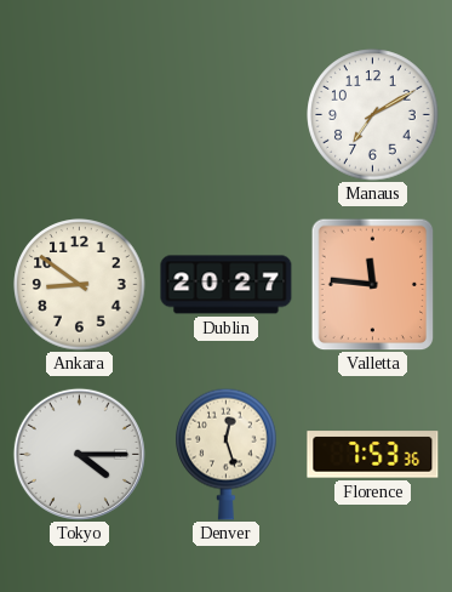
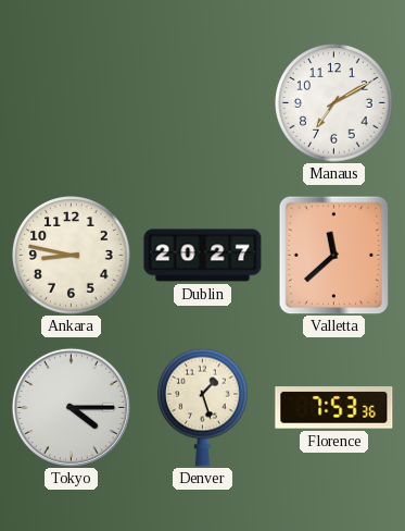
Ankara: 8:51 -> 8:47
Valletta: 11:46 -> 11:38
Denver: 12:27 -> 1:27
